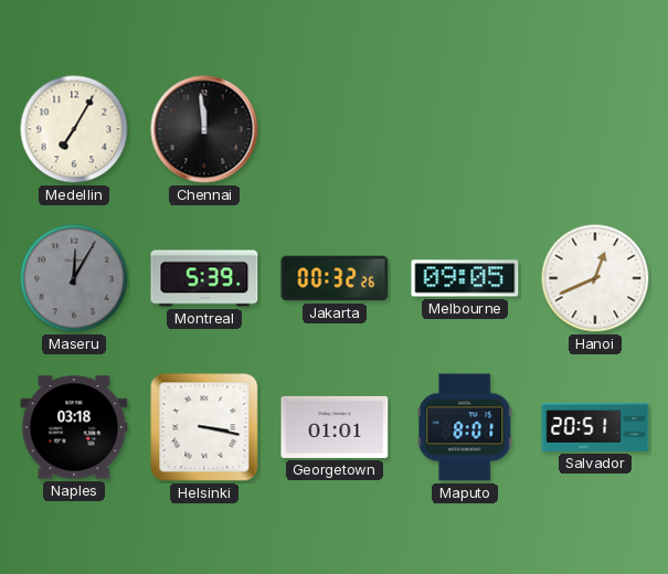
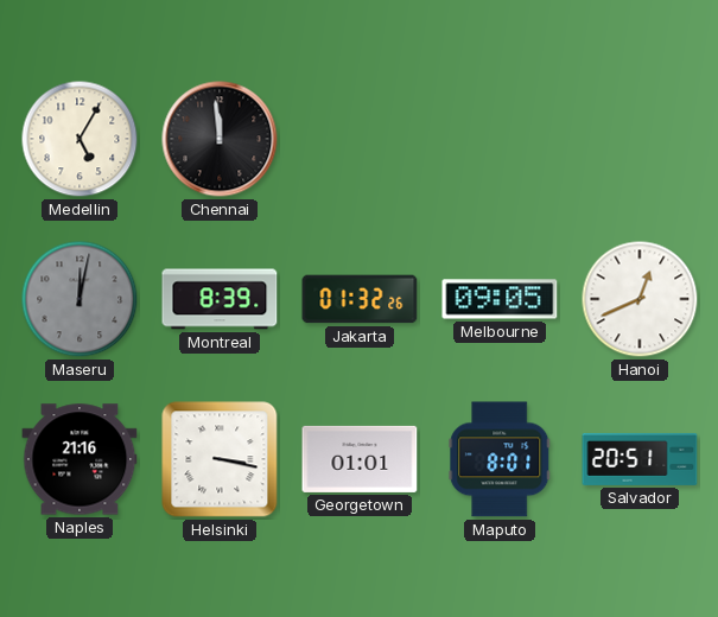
Medellin: 7:05 -> 5:05
Maseru: 12:05 -> 12:02
Montreal: 5:39 -> 8:39
Jakarta: 00:32 -> 01:32
Naples: 03:18 -> 21:16
